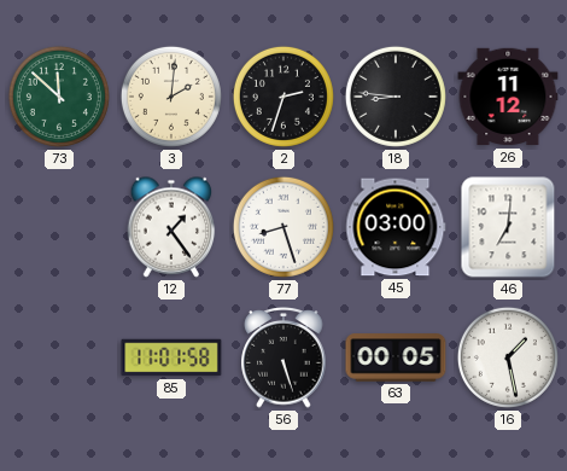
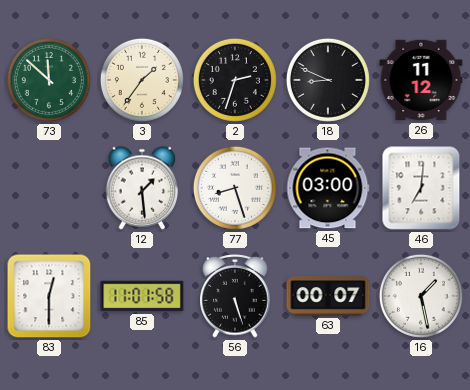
3: 2:01 -> 1:36
18: 8:46 -> 8:49
12: 1:24 -> 1:29
83: none -> 12:30
63: 00:05 -> 00:07
